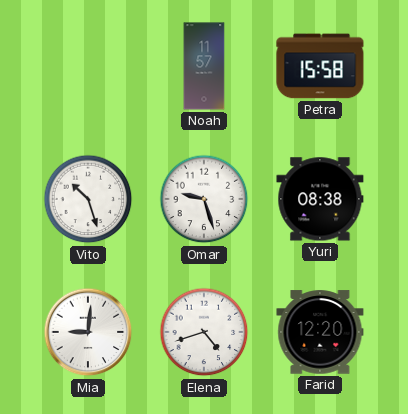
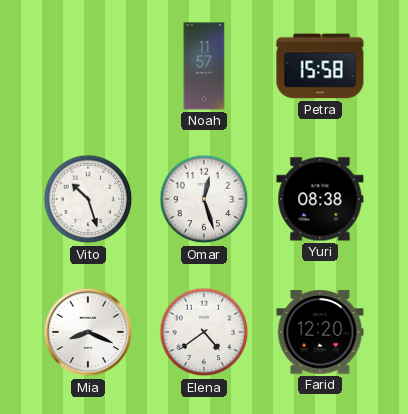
Omar: 9:27 -> 12:27
Mia: 9:01 -> 8:19
Elena: 4:42 -> 4:39
